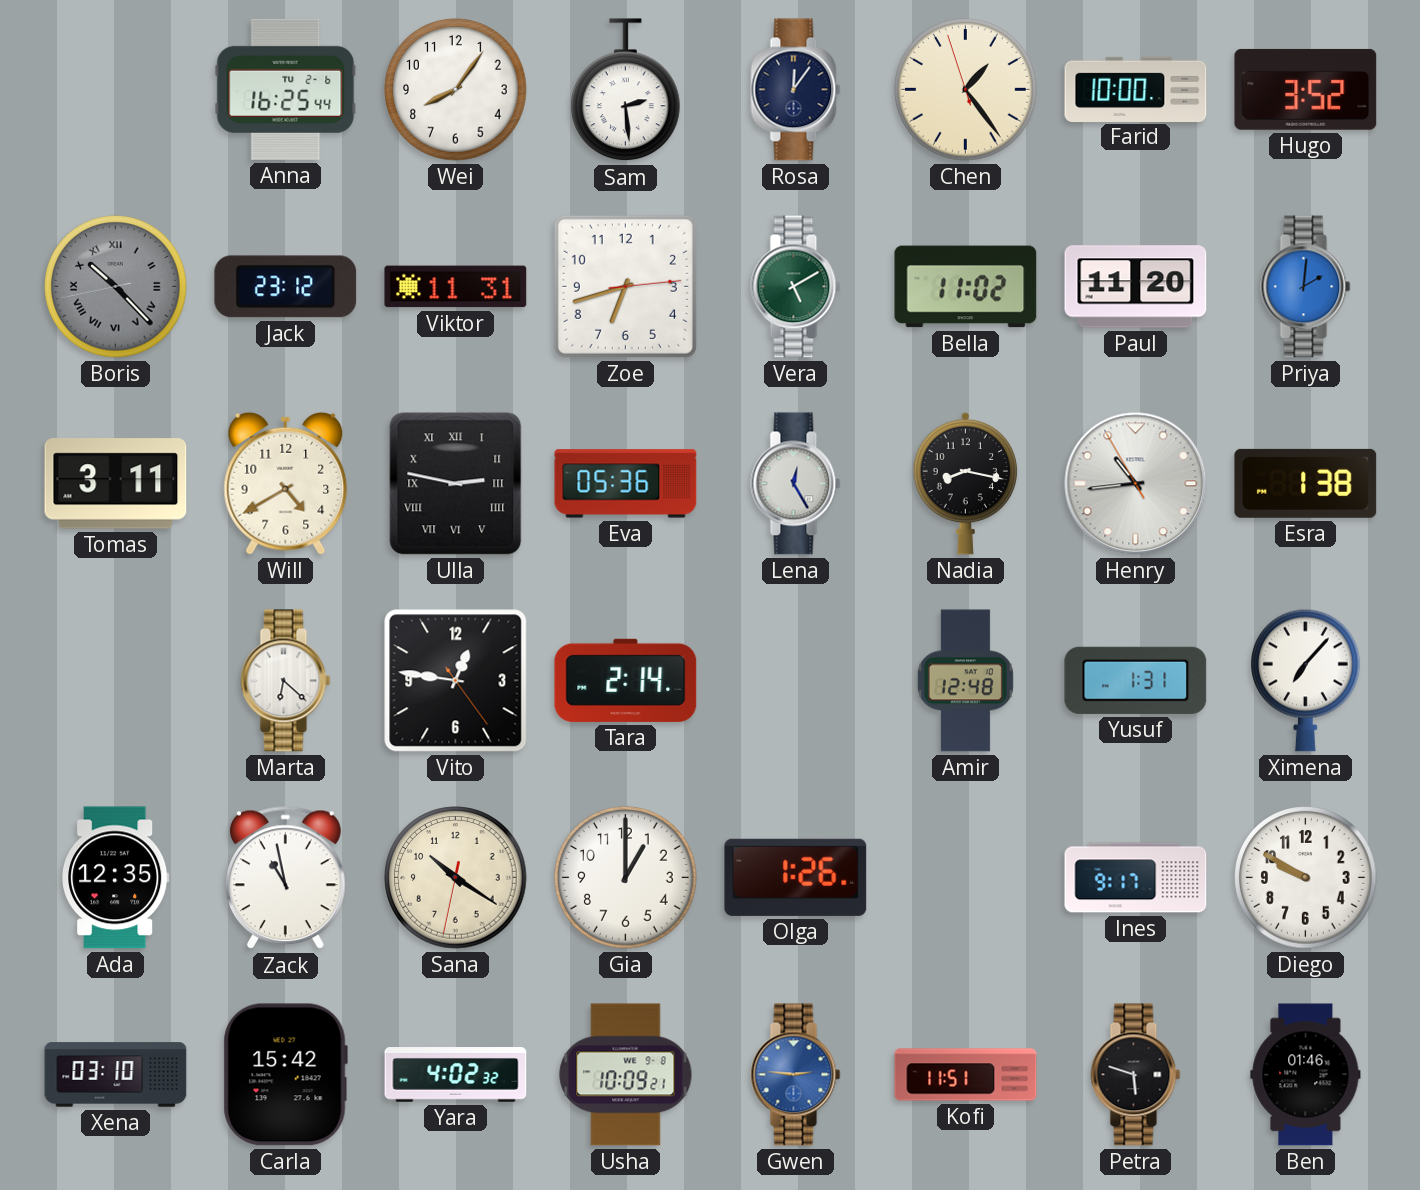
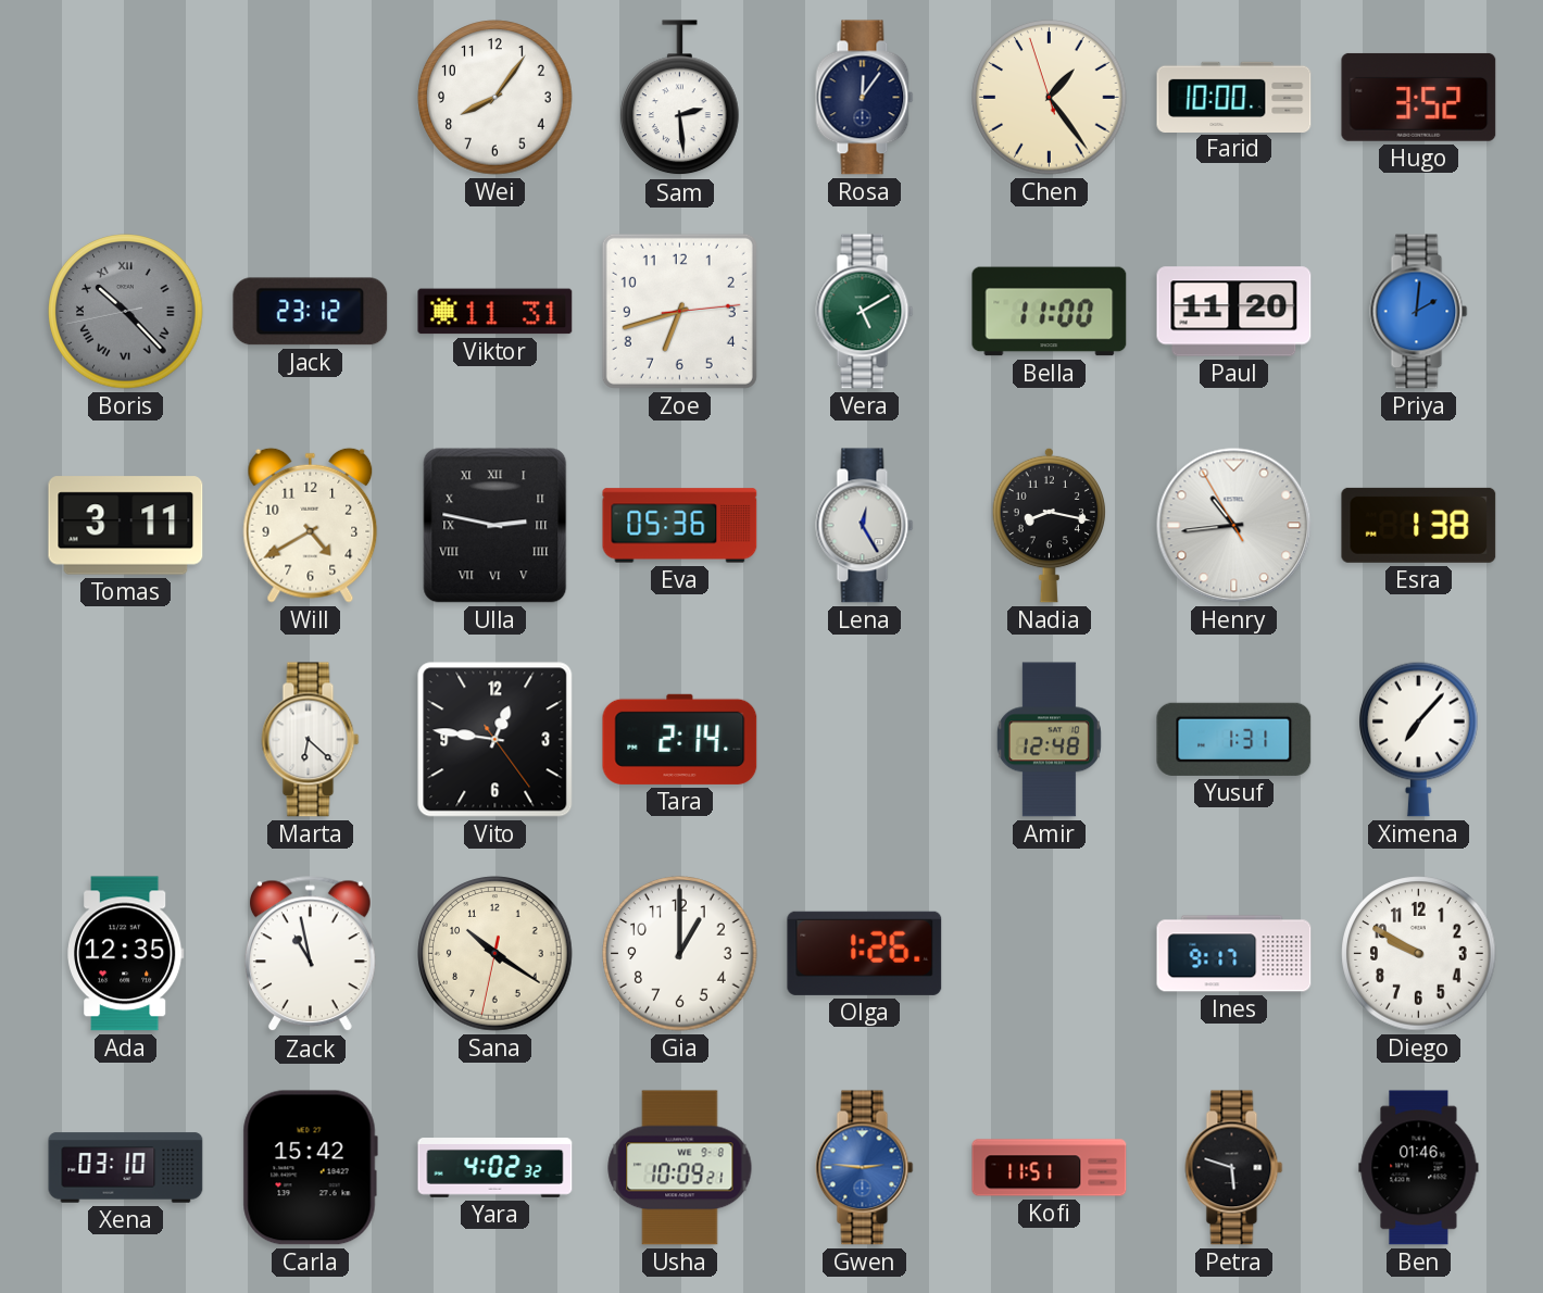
Anna: 16:25 -> none
Bella: 11:02 -> 11:00
